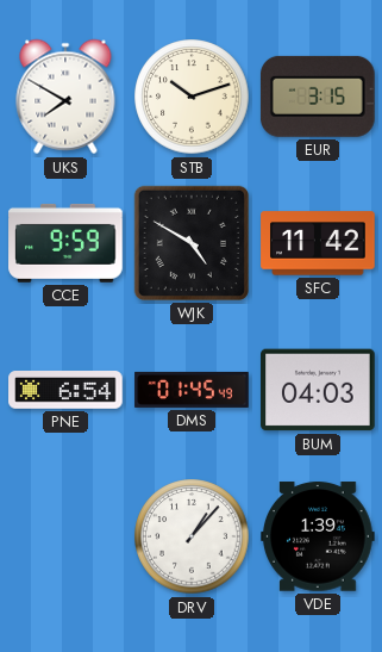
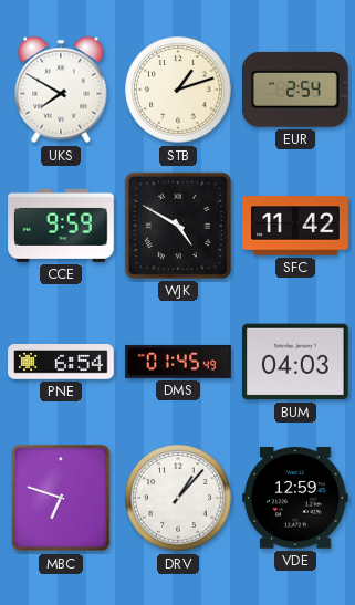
STB: 10:12 -> 1:12
EUR: 3:15 -> 2:54
MBC: none -> 6:48
VDE: 1:39 -> 12:59
